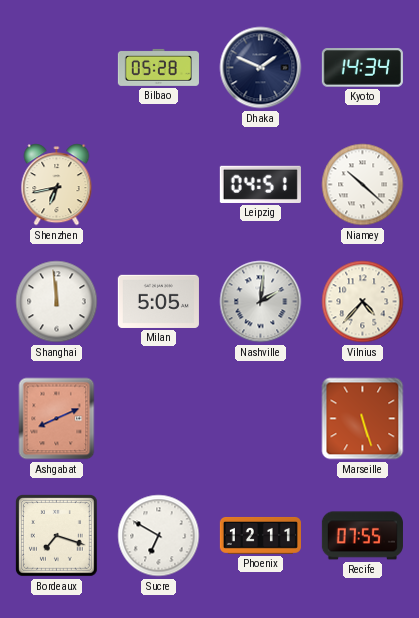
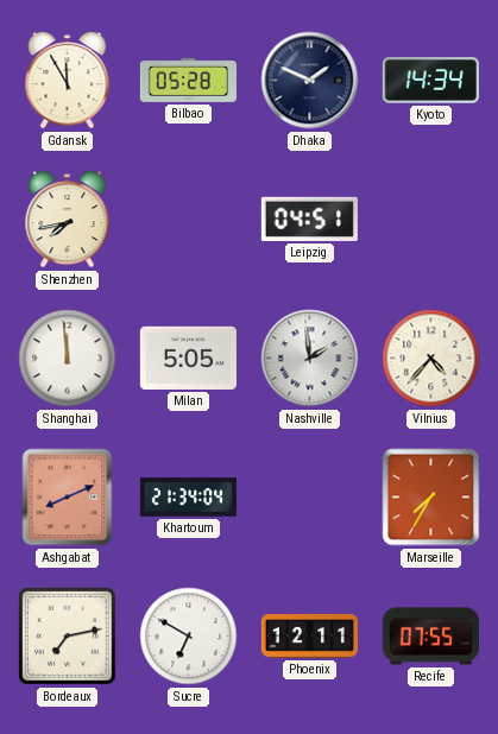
Gdansk: none -> 11:55
Shenzhen: 6:43 -> 7:43
Niamey: 10:22 -> none
Nashville: 2:01 -> 1:59
Khartoum: none -> 21:34
Marseille: 5:27 -> 7:35
Bordeaux: 7:18 -> 7:13
